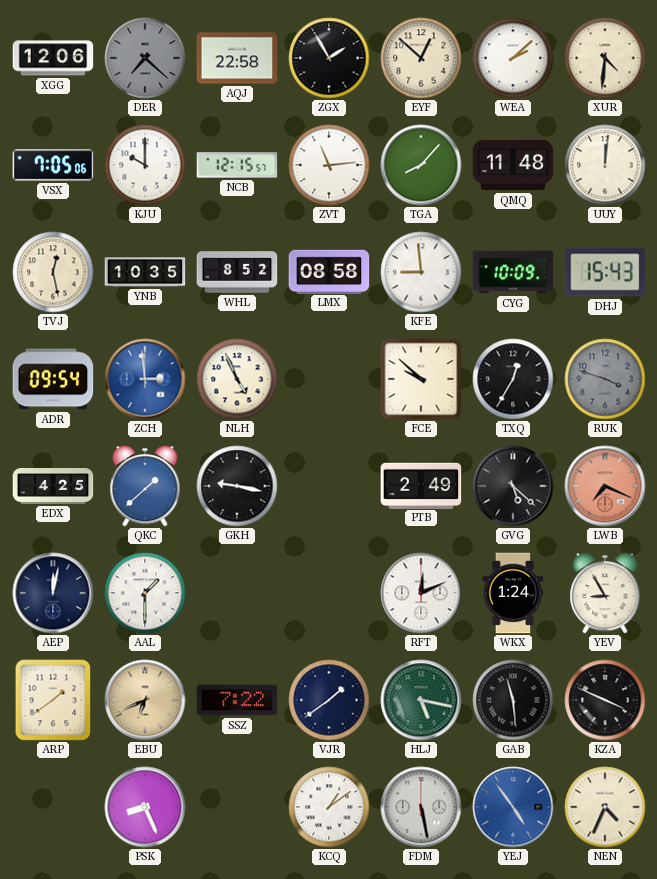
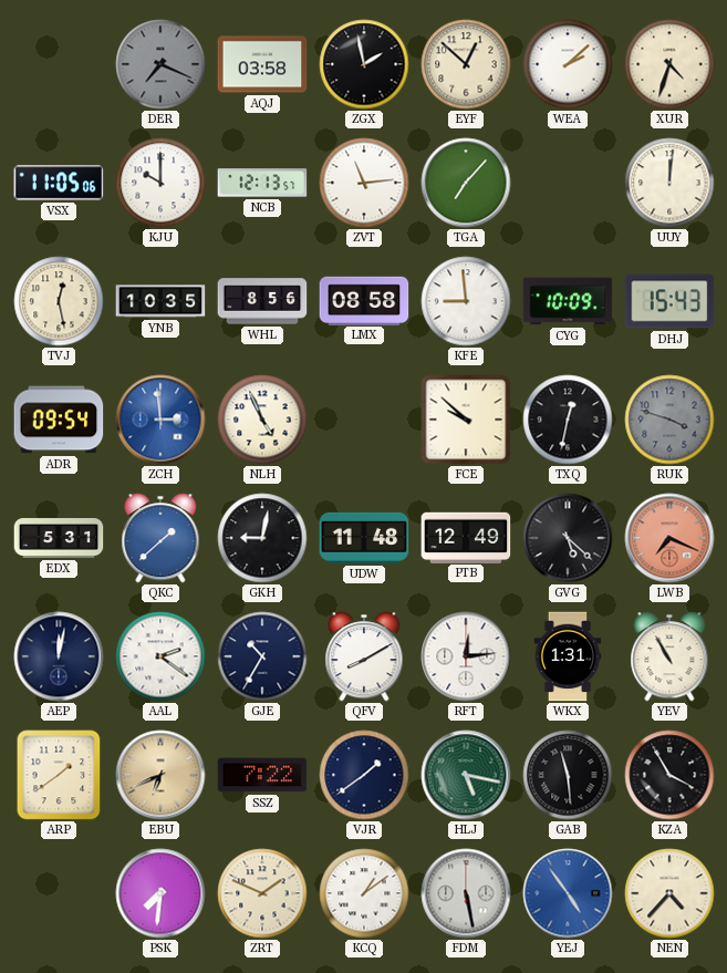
XGG: 12:06 -> none
DER: 7:22 -> 7:19
AQJ: 22:58 -> 03:58
ZGX: 1:55 -> 1:58
XUR: 4:31 -> 4:33
VSX: 7:05 -> 11:05
NCB: 12:15 -> 12:13
TGA: 8:07 -> 7:07
QMQ: 11:48 -> none
WHL: 8:52 -> 8:56
TXQ: 12:35 -> 12:32
EDX: 4:25 -> 5:31
GKH: 9:17 -> 9:02
UDW: none -> 11:48
PTB: 2:49 -> 12:49
AAL: 1:30 -> 2:21
GJE: none -> 10:35
QFV: none -> 8:10
RFT: 12:11 -> 12:14
WKX: 1:24 -> 1:31
YEV: 8:55 -> 10:55
KZA: 3:49 -> 3:55
PSK: 8:26 -> 7:31
ZRT: none -> 1:49
NEN: 4:34 -> 4:37
